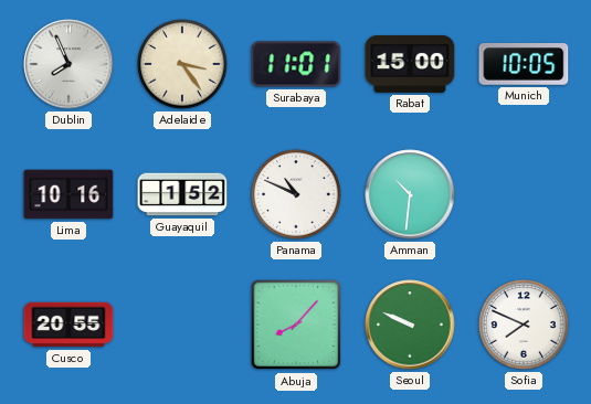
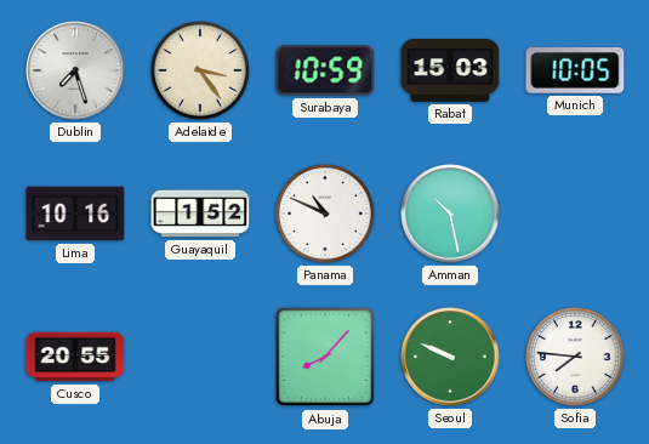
Dublin: 7:56 -> 7:27
Surabaya: 11:01 -> 10:59
Rabat: 15:00 -> 15:03
Amman: 10:31 -> 10:28
Sofia: 7:49 -> 7:46
